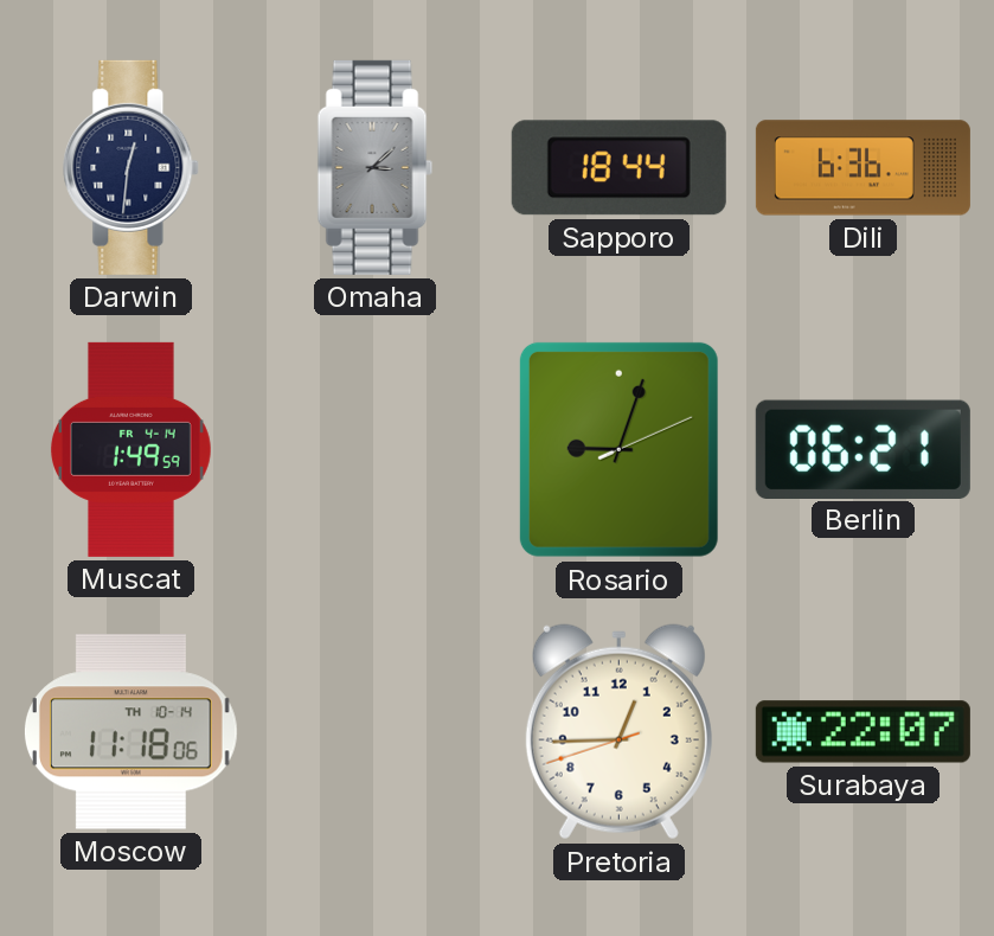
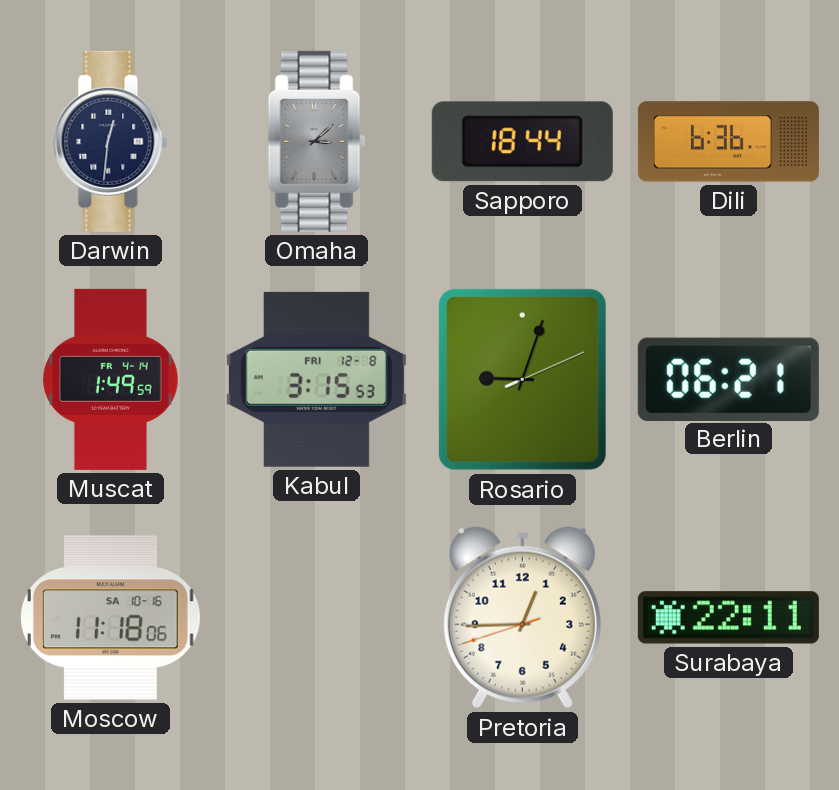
Kabul: none -> 3:15
Moscow date: TH 10-14 -> SA 10-16
Surabaya: 22:07 -> 22:11
